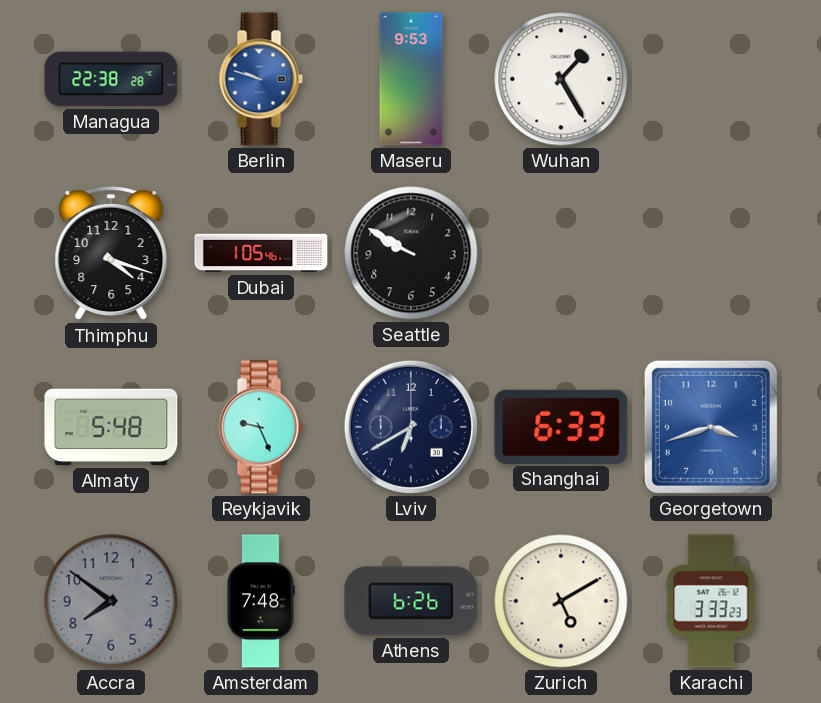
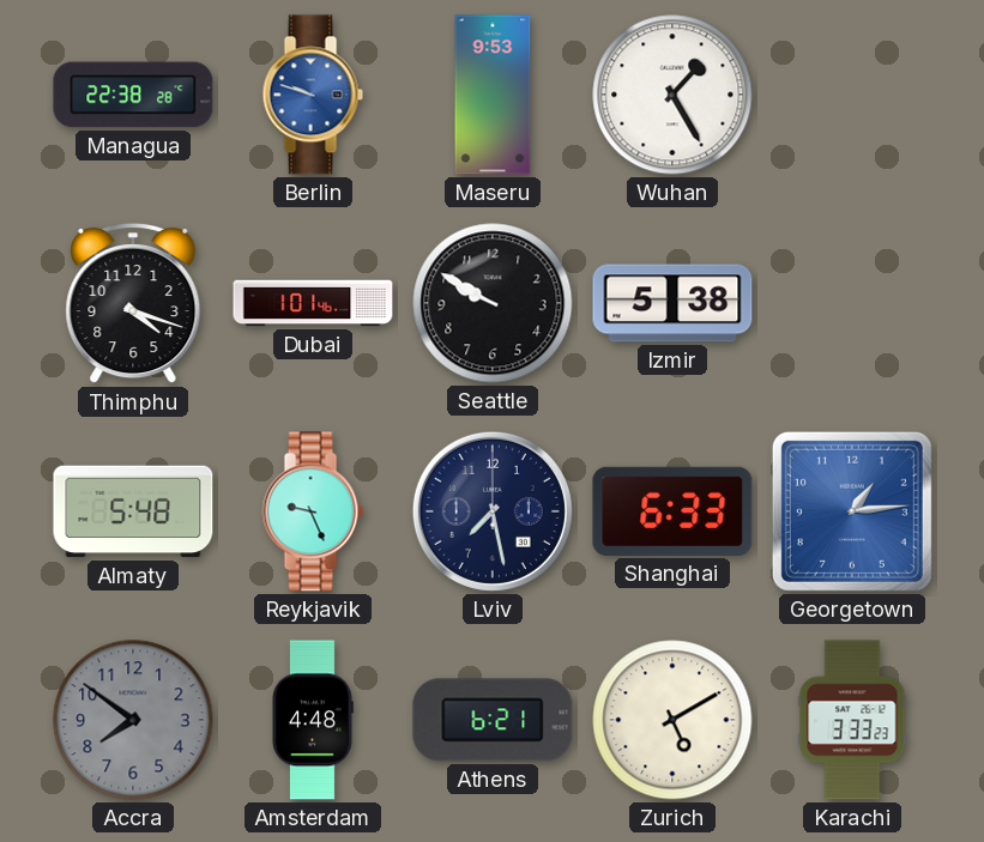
Dubai: 1:05 -> 1:01
Izmir: none -> 5:38
Lviv: 6:40 -> 7:28
Georgetown: 3:42 -> 1:14
Amsterdam: 7:48 -> 4:48
Athens: 6:26 -> 6:21
